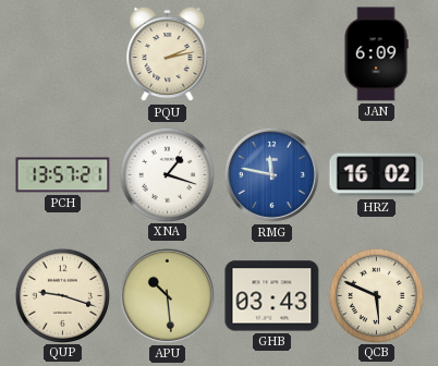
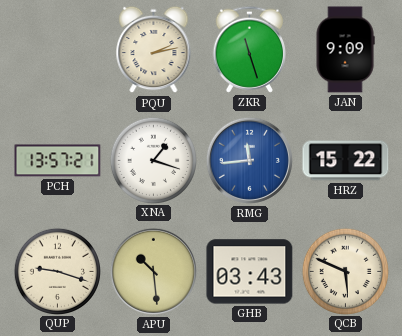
ZKR: none -> 11:27
JAN: 6:09 -> 9:09
RMG: 11:47 -> 11:44
HRZ: 16:02 -> 15:22
